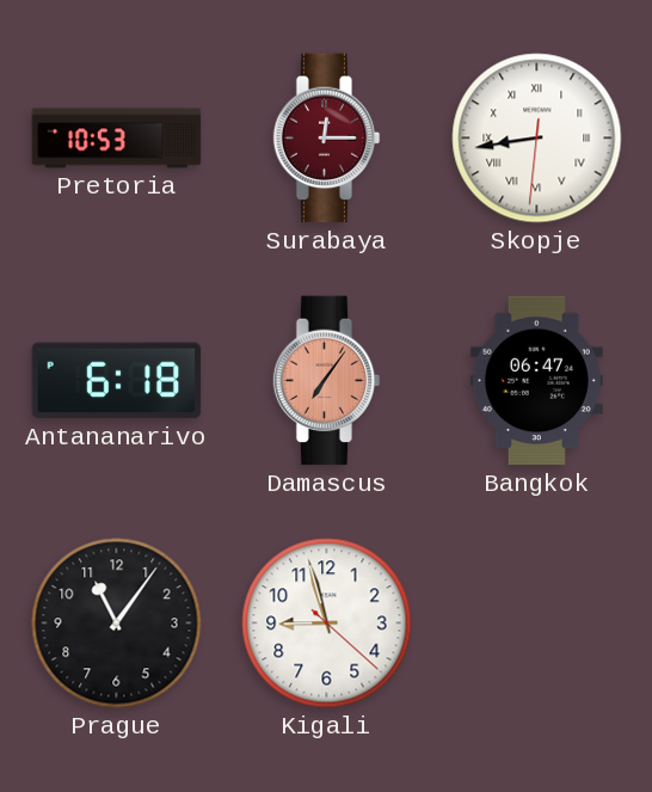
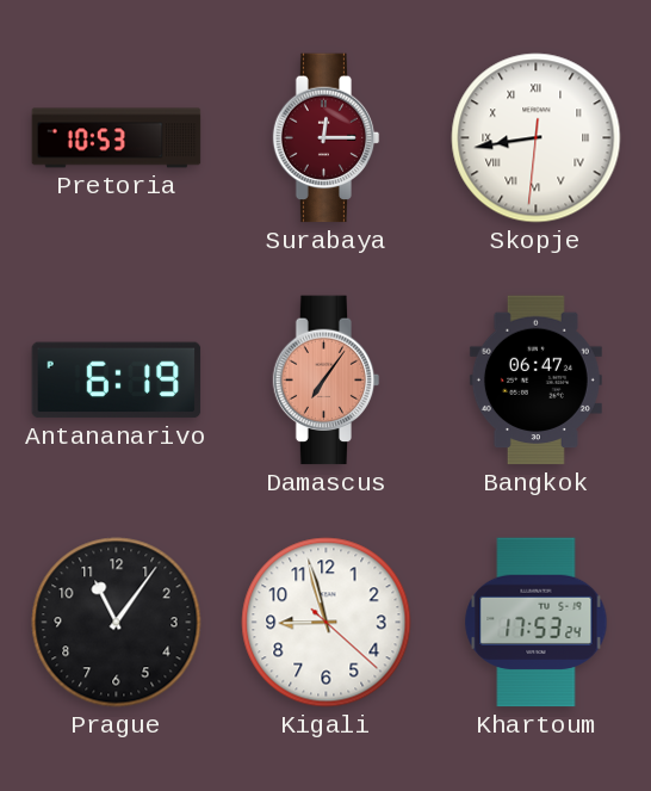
Antananarivo: 6:18 -> 6:19
Khartoum: none -> 17:53
